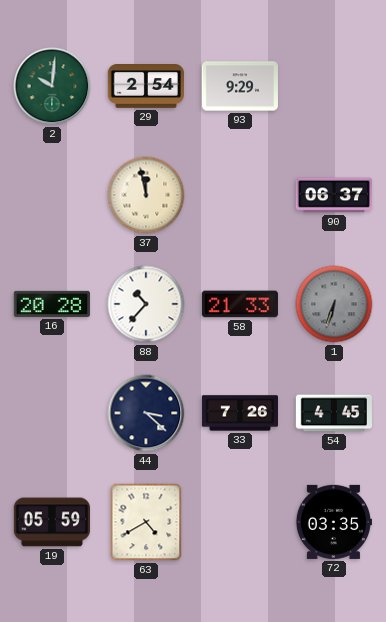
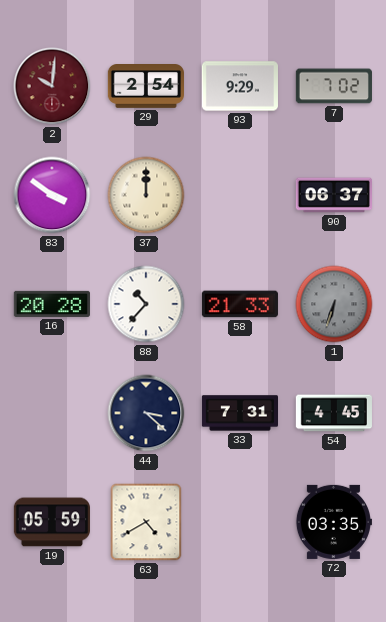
2 dial: green -> burgundy
7: none -> 7:02
83: none -> 3:51
37: 11:58 -> 12:00
33: 7:26 -> 7:31
